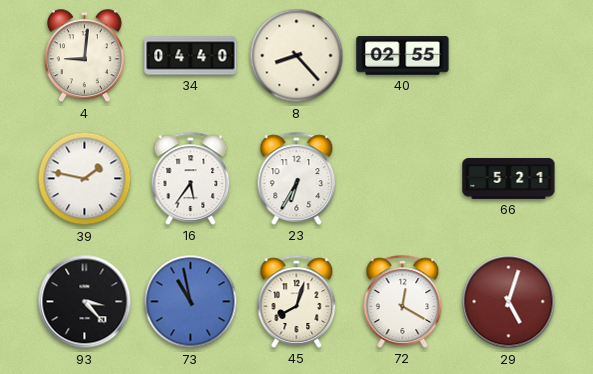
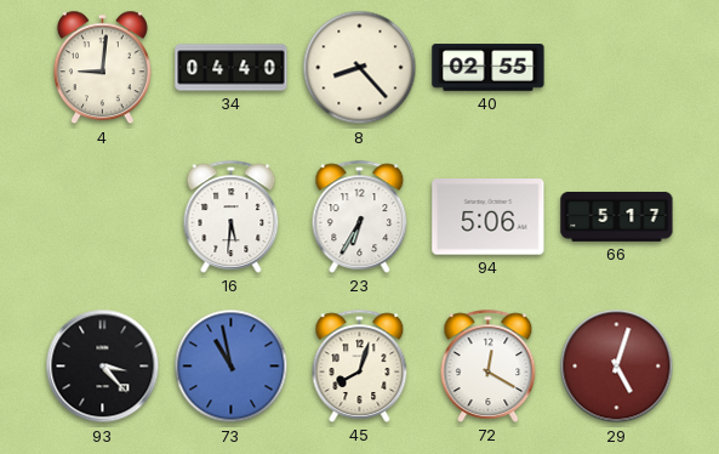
39: 1:47 -> none
16: 5:36 -> 5:31
94: none -> 5:06
66: 5:21 -> 5:17
